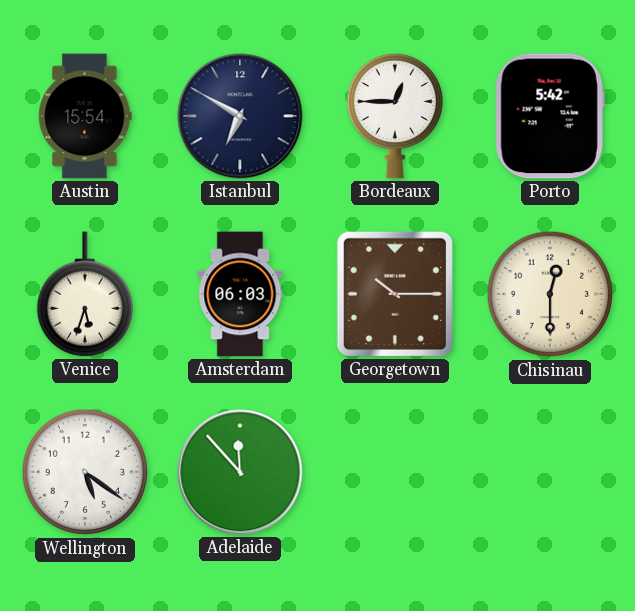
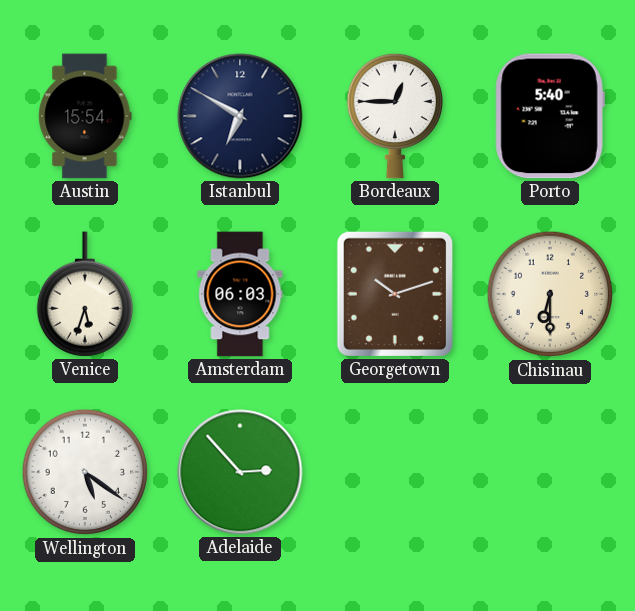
Porto: 5:42 -> 5:40
Georgetown: 10:15 -> 10:12
Chisinau: 12:30 -> 6:30
Adelaide: 11:53 -> 2:53
